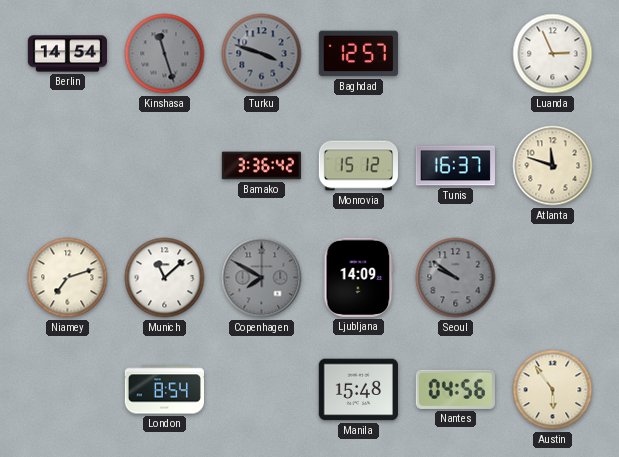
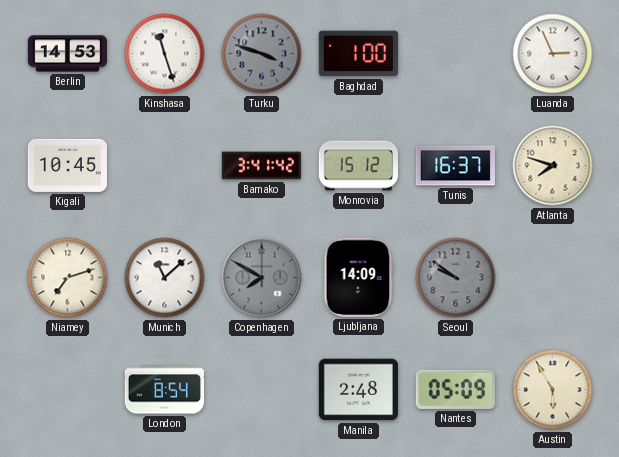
Berlin: 14:54 -> 14:53
Kinshasa dial: grey -> white
Baghdad: 12:57 -> 1:00
Kigali: none -> 10:45
Bamako: 3:36 -> 3:41
Atlanta: 11:48 -> 7:48
Manila: 15:48 -> 2:48
Nantes: 04:56 -> 05:09
Austin: 5:54 -> 5:55
